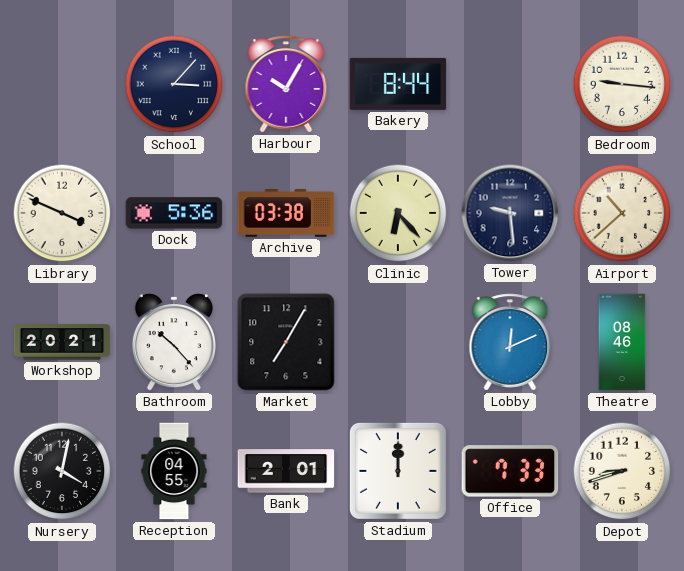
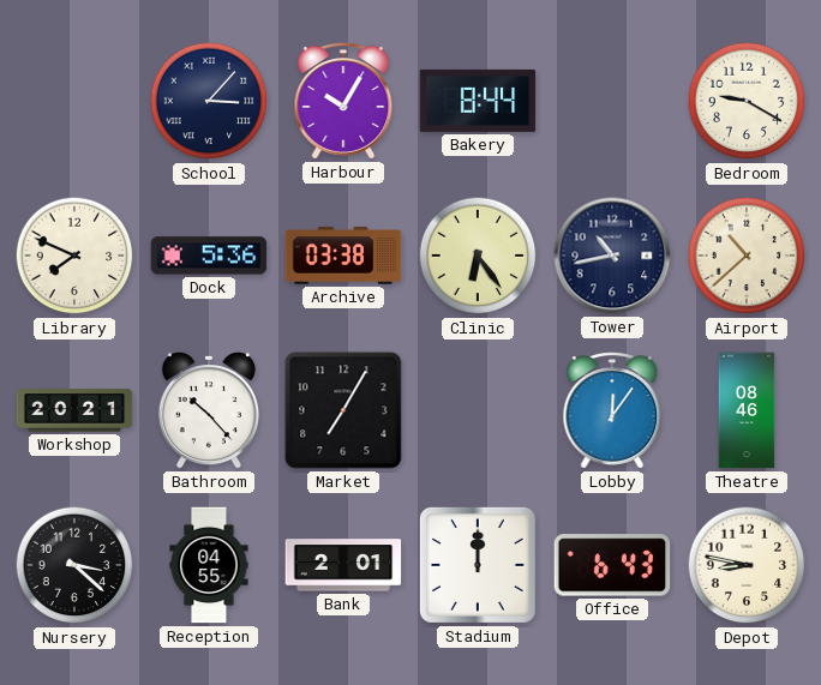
Bedroom: 9:16 -> 9:20
Library: 3:49 -> 7:49
Clinic: 6:23 -> 6:24
Tower: 9:29 -> 10:43
Lobby: 12:11 -> 12:06
Nursery: 4:02 -> 3:22
Office: 7:33 -> 6:43
Depot: 8:42 -> 8:47
